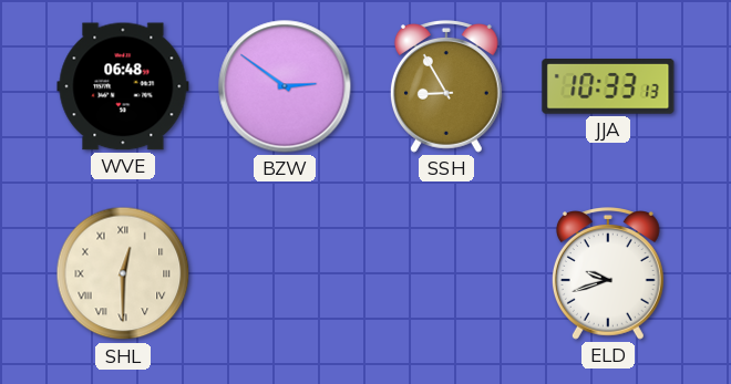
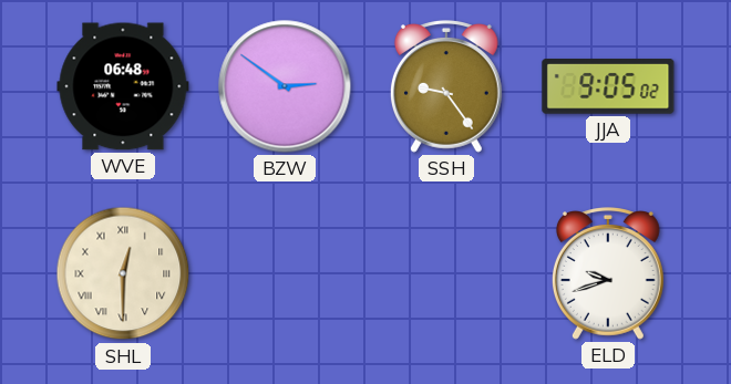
SSH: 8:55 -> 9:24
JJA: 10:33 -> 9:05
